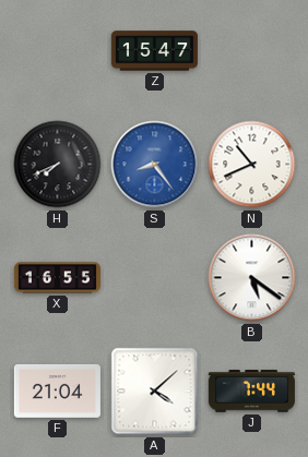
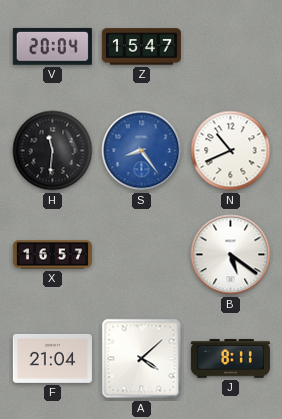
V: none -> 20:04
H: 7:41 -> 11:31
X: 16:55 -> 16:57
J: 7:44 -> 8:11
